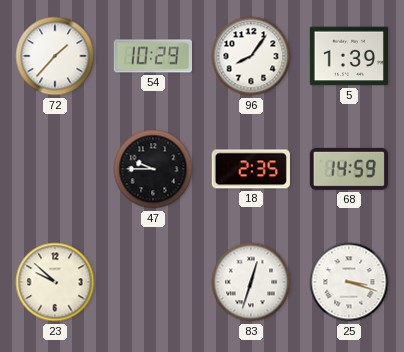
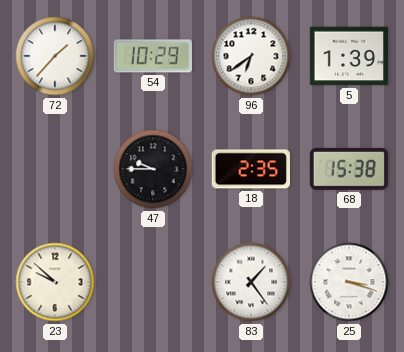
96: 8:06 -> 6:39
68: 14:59 -> 15:38
83: 12:33 -> 1:24
